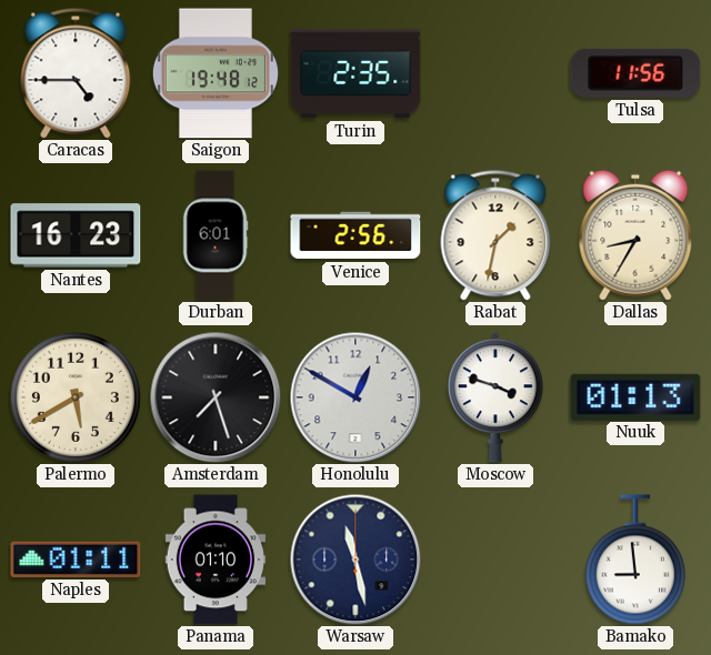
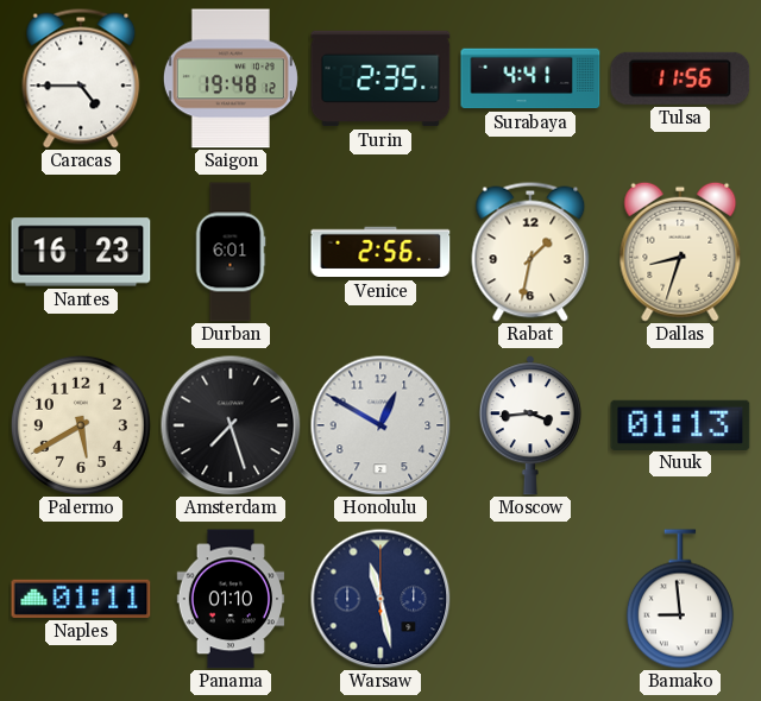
Surabaya: none -> 4:41
Dallas: 8:35 -> 8:33
Moscow: 3:48 -> 3:44
